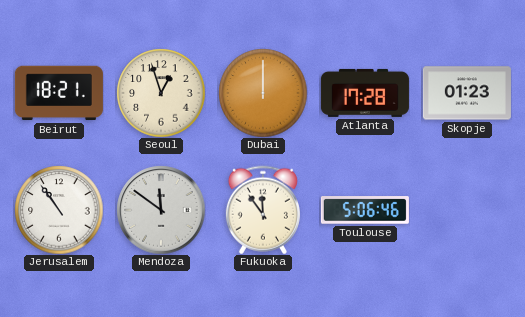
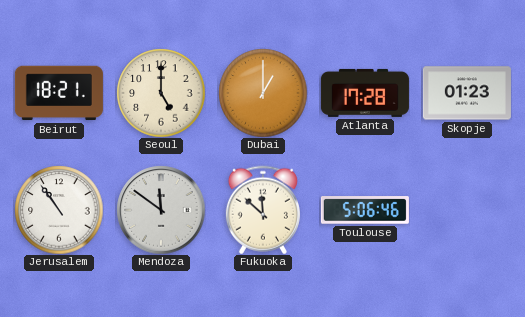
Seoul: 12:57 -> 5:00
Dubai: 12:00 -> 1:00
Fukuoka: 11:54 -> 11:52
